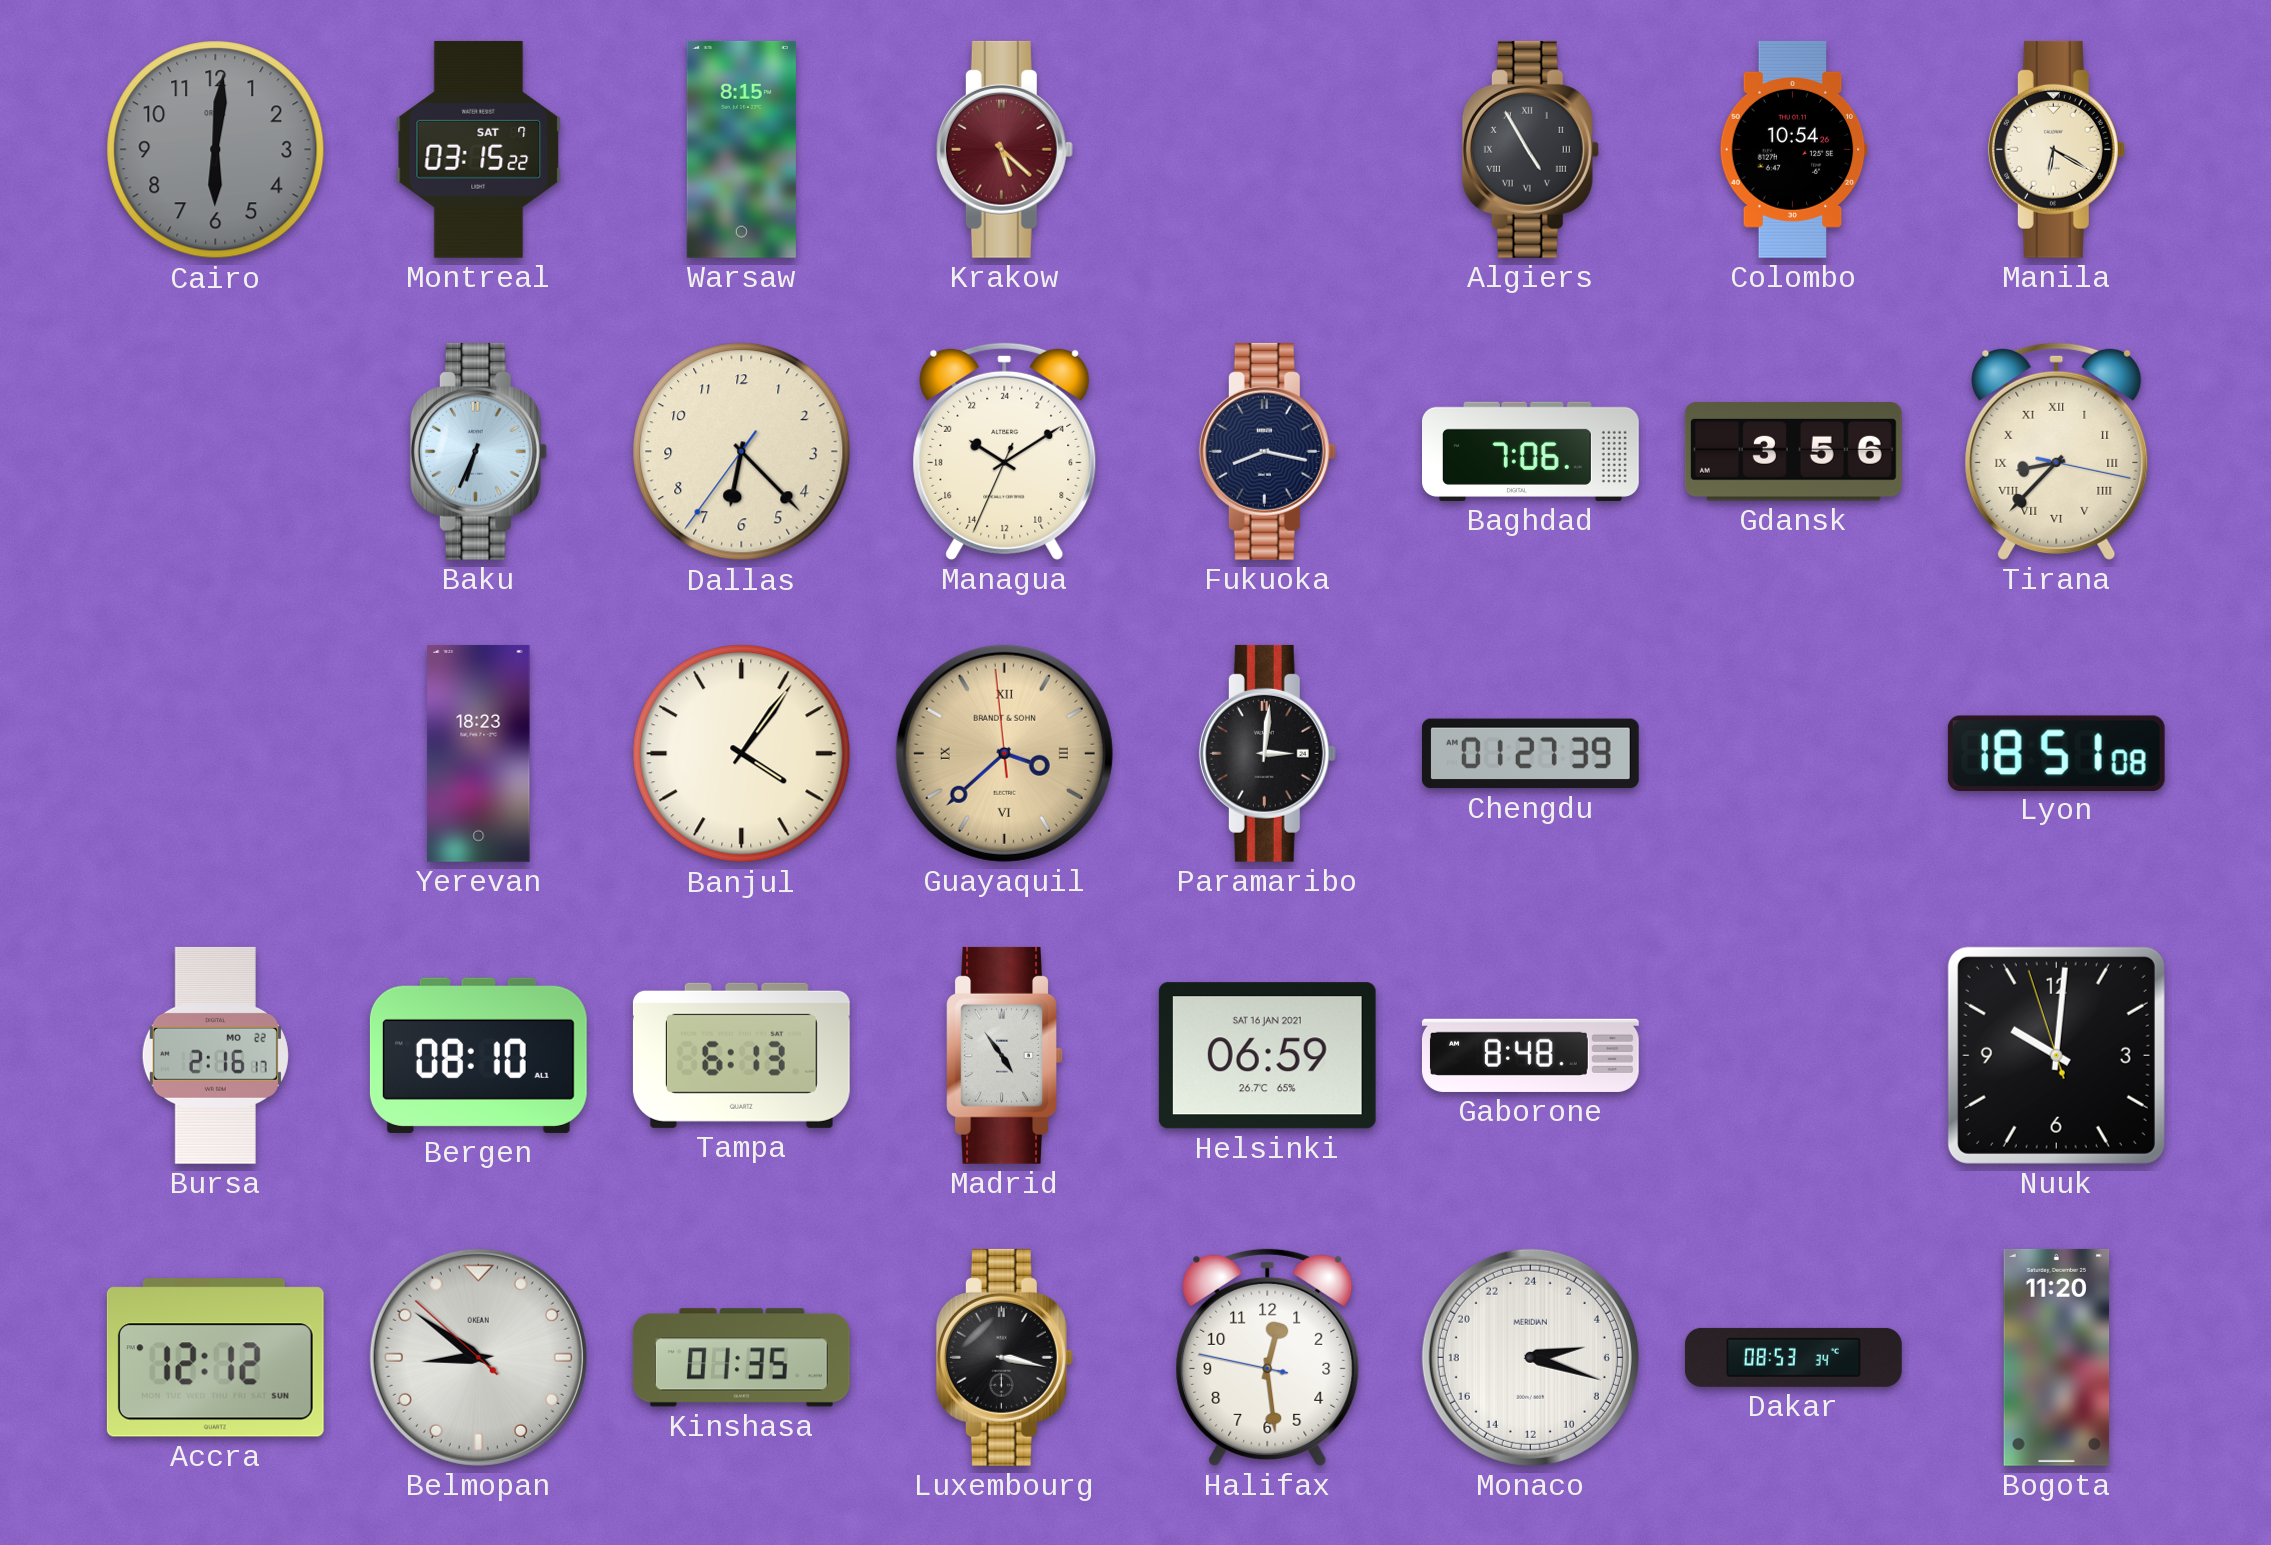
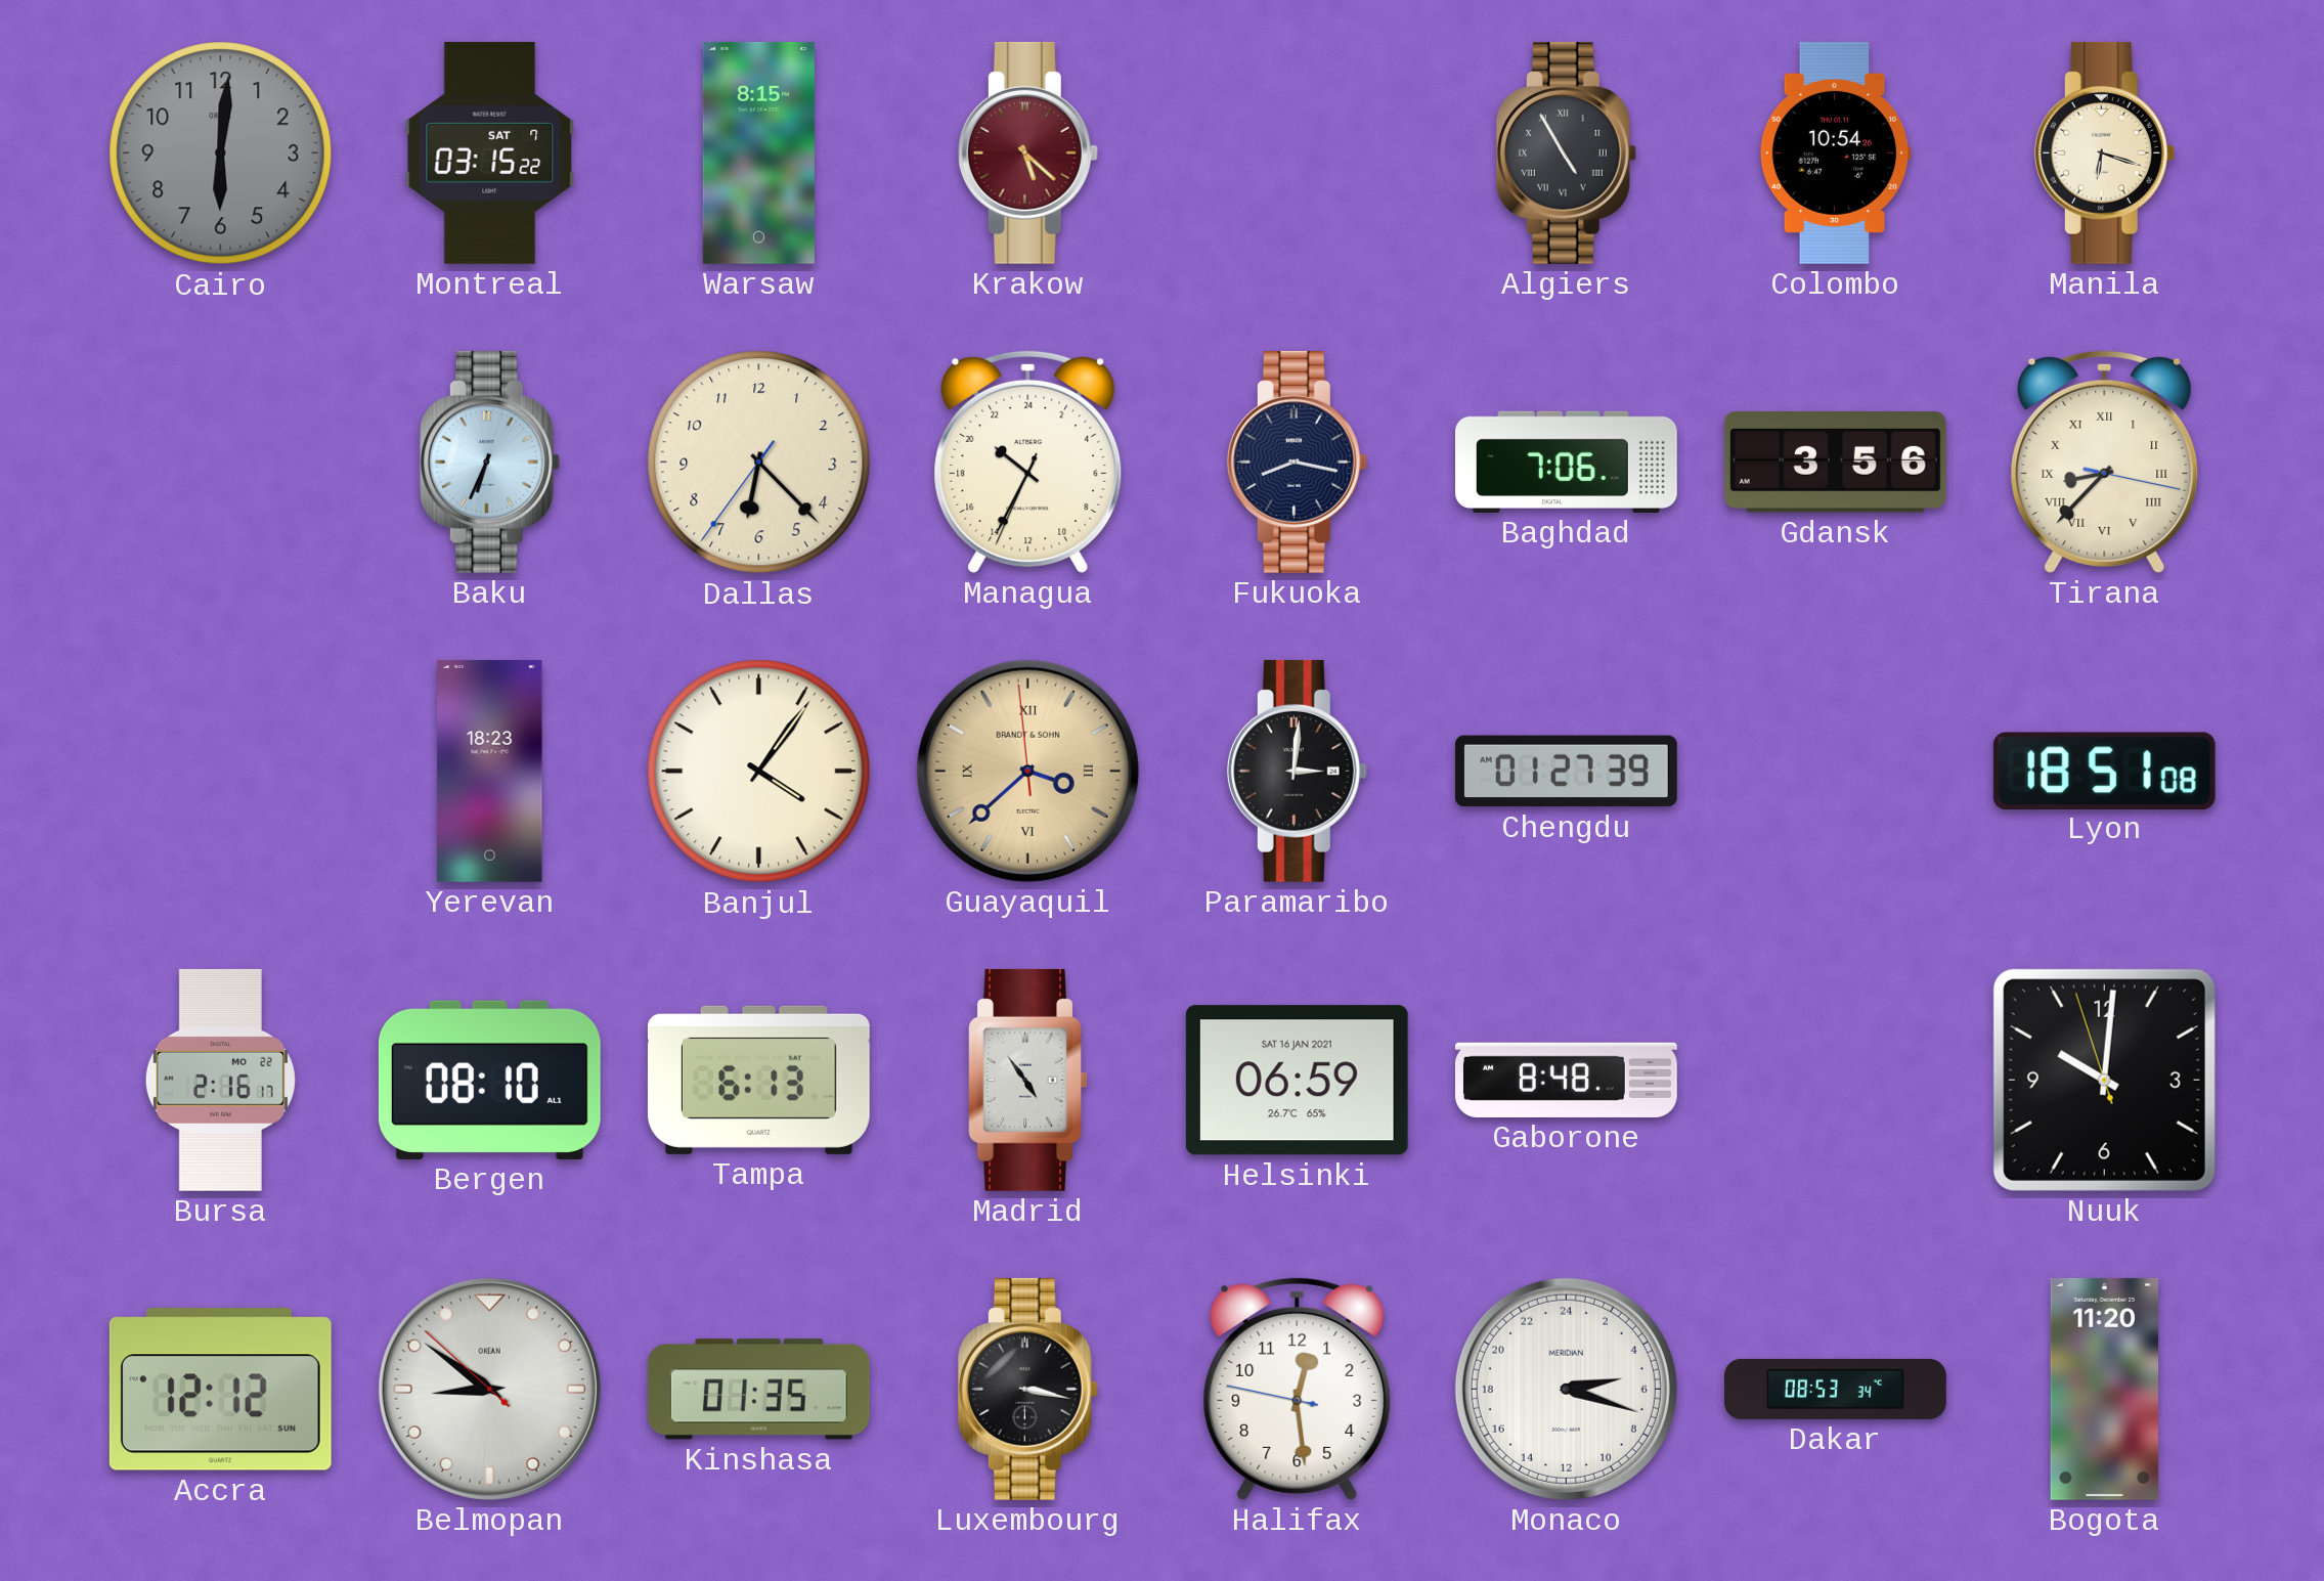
Manila: 6:20 -> 6:18
Managua: 20:09 -> 20:34
